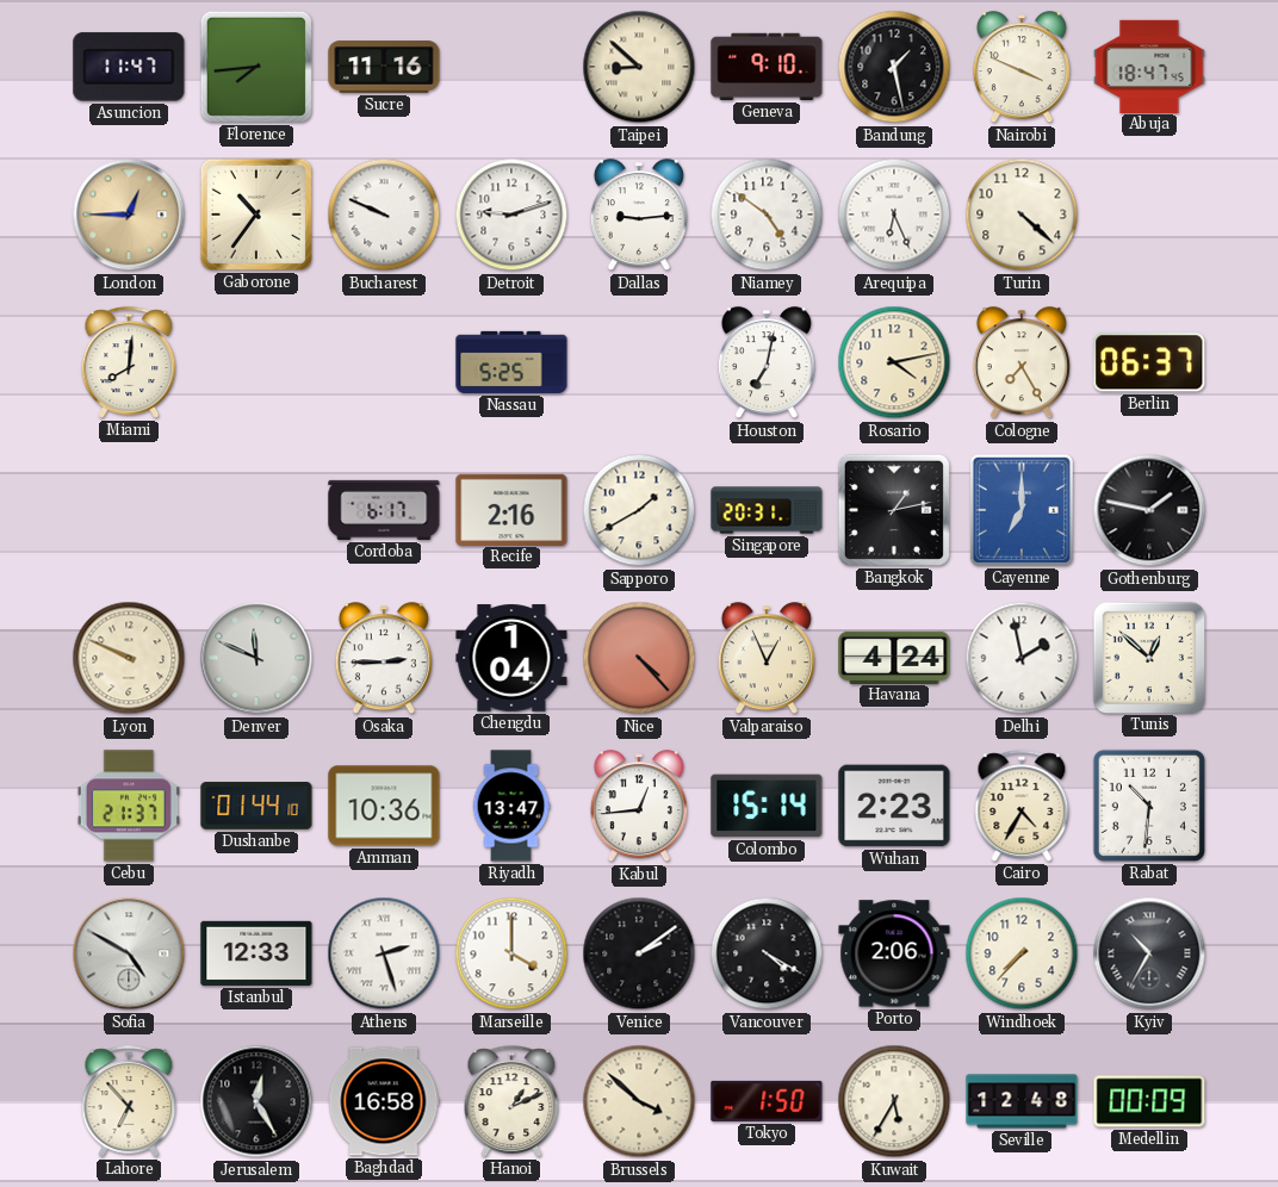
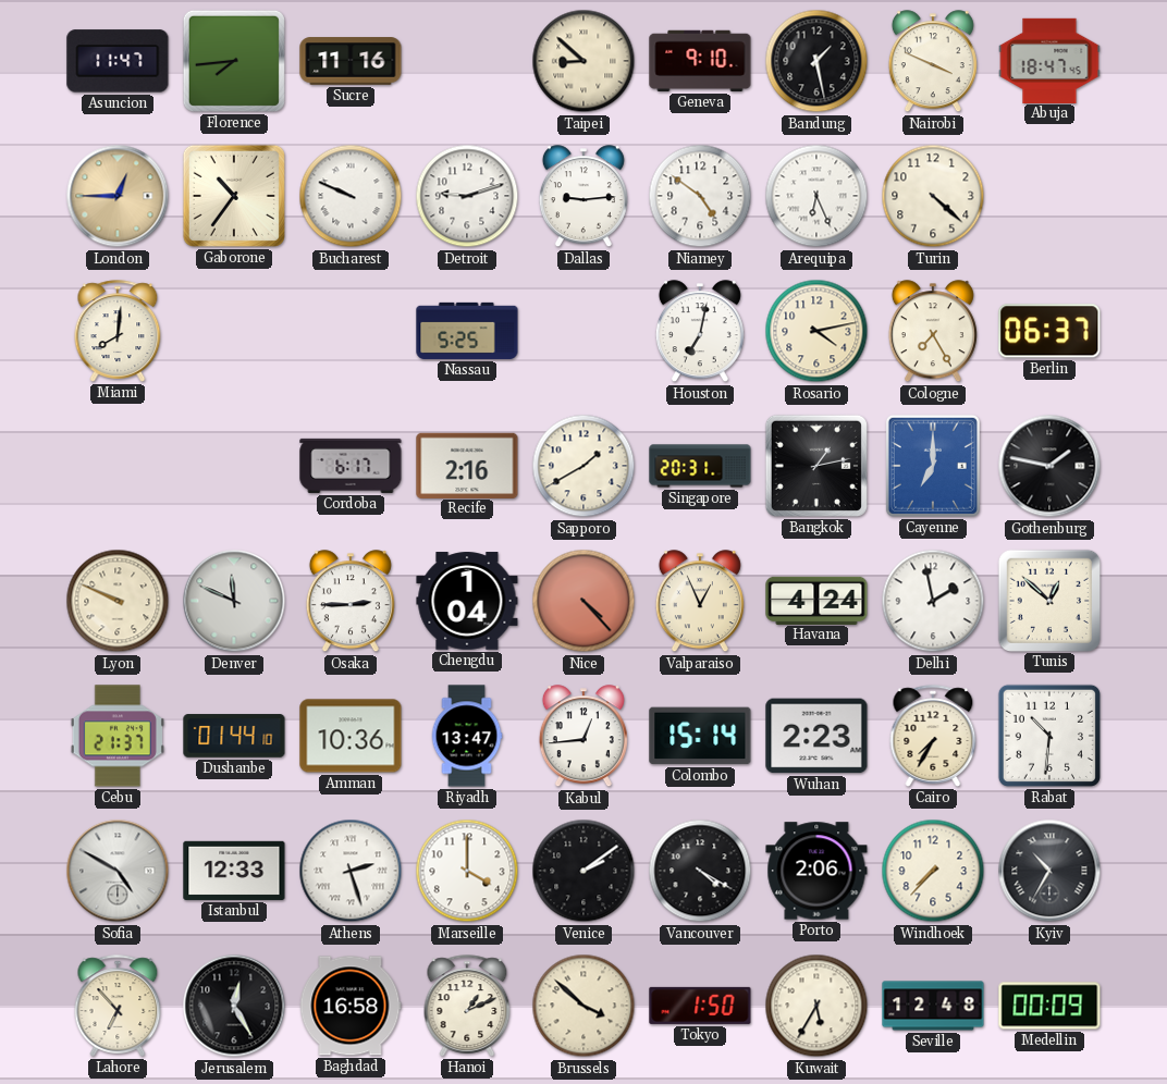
Cairo: 4:35 -> 7:35
